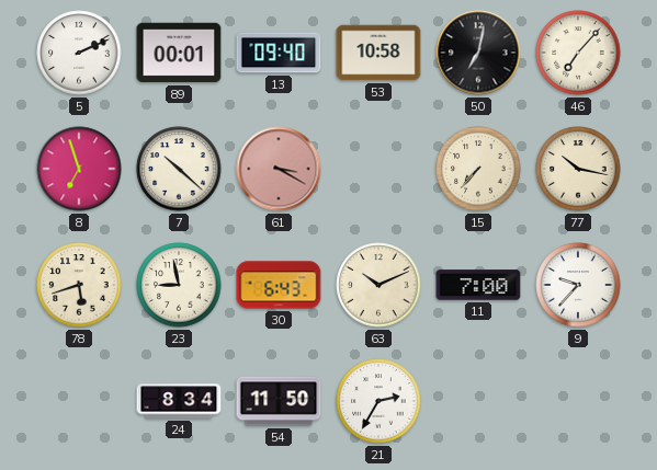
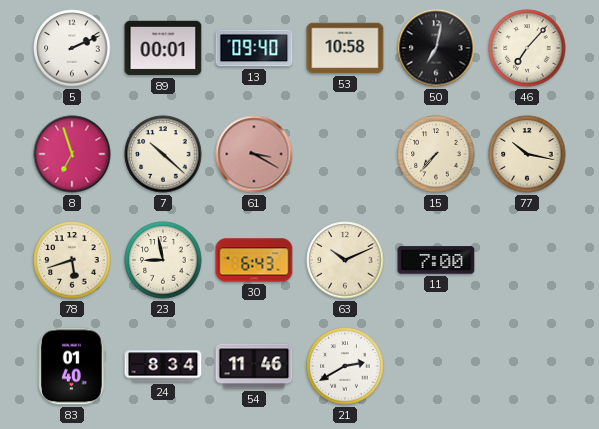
9: 9:37 -> none
83: none -> 01:40
54: 11:50 -> 11:46
21: 2:35 -> 2:40
